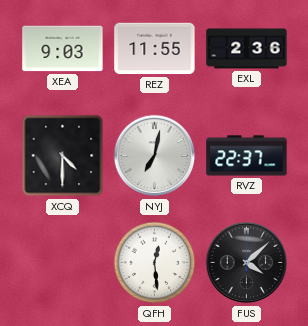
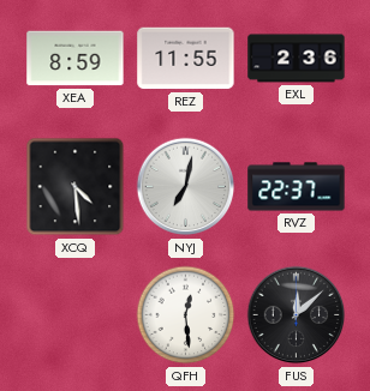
XEA: 9:03 -> 8:59
XCQ: 4:30 -> 4:29
FUS: 4:08 -> 12:08
